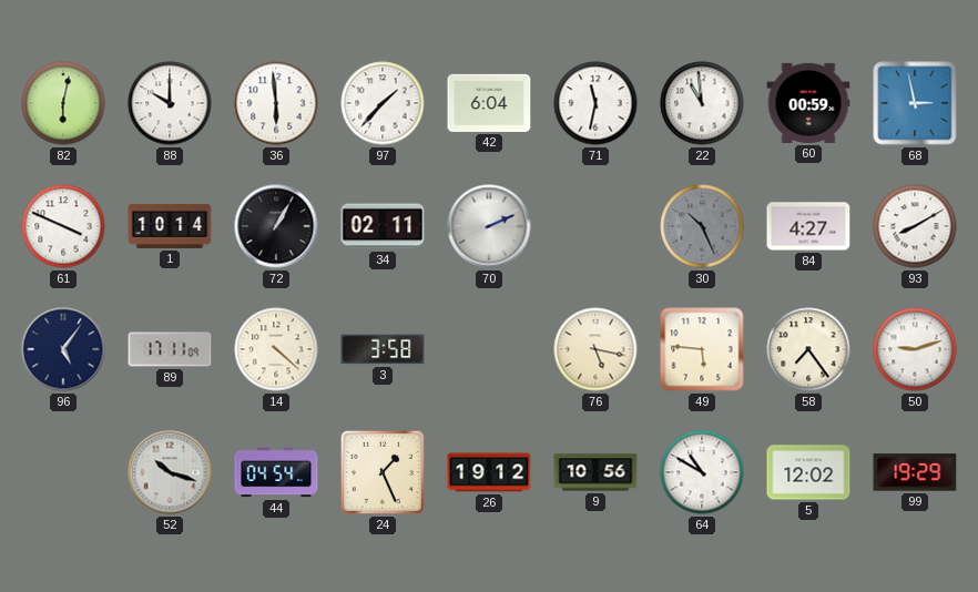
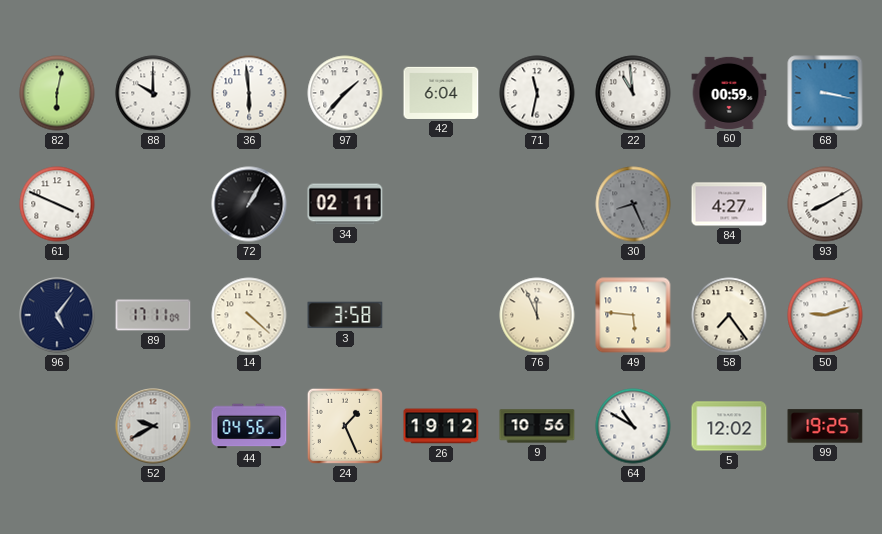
68: 2:58 -> 3:17
1: 10:14 -> none
70: 2:11 -> none
30: 10:26 -> 8:26
76: 5:17 -> 11:56
52: 10:18 -> 9:40
44: 04:54 -> 04:56
99: 19:29 -> 19:25
